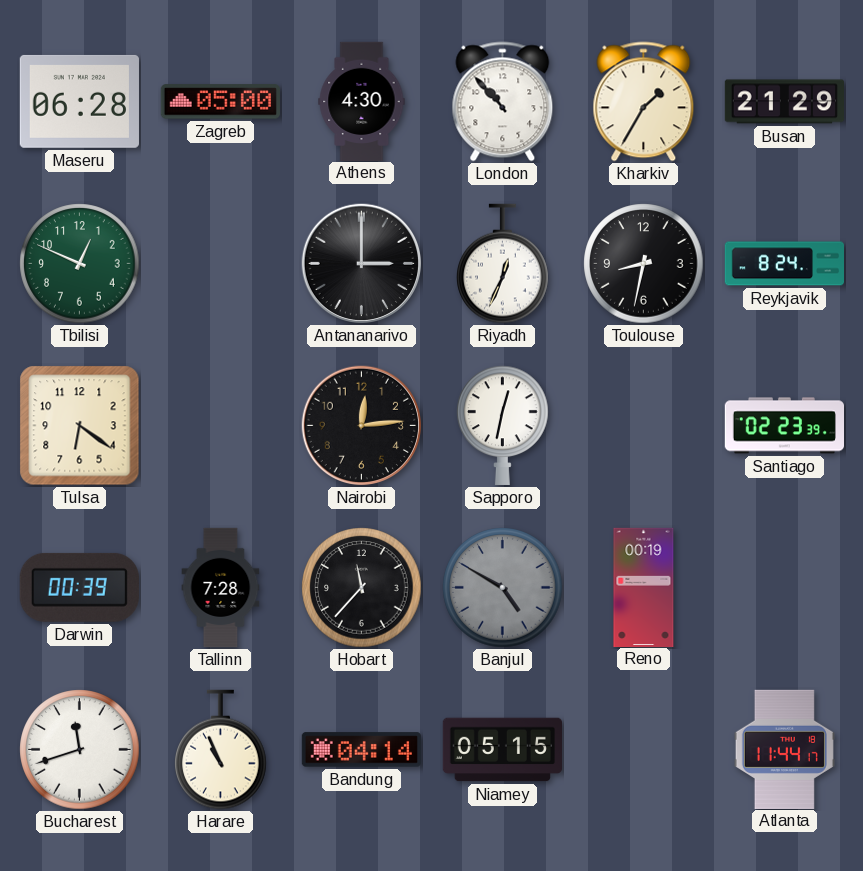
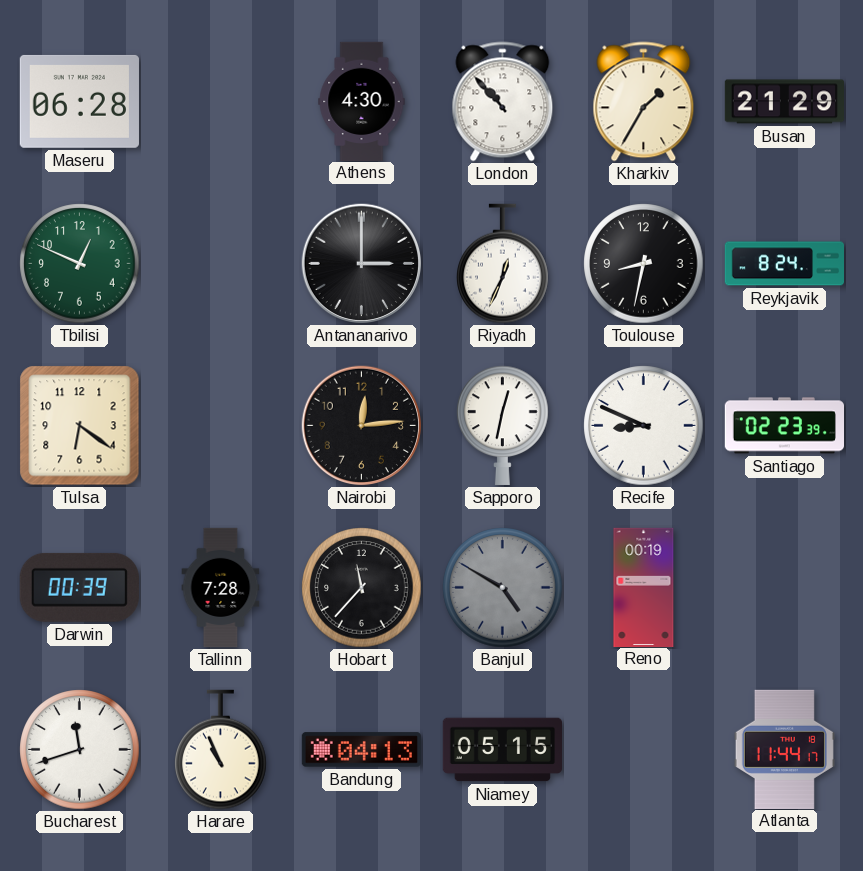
Zagreb: 05:00 -> none
Recife: none -> 8:49
Bandung: 04:14 -> 04:13
